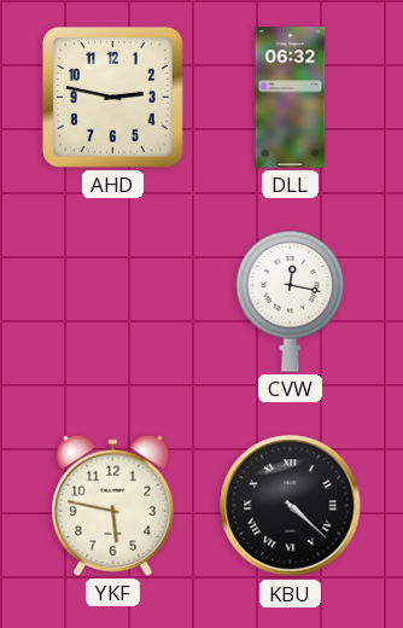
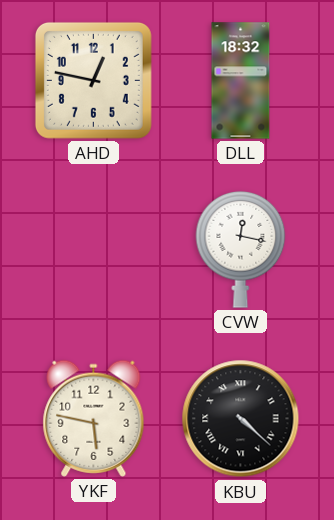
AHD: 2:47 -> 12:47
DLL: 06:32 -> 18:32
